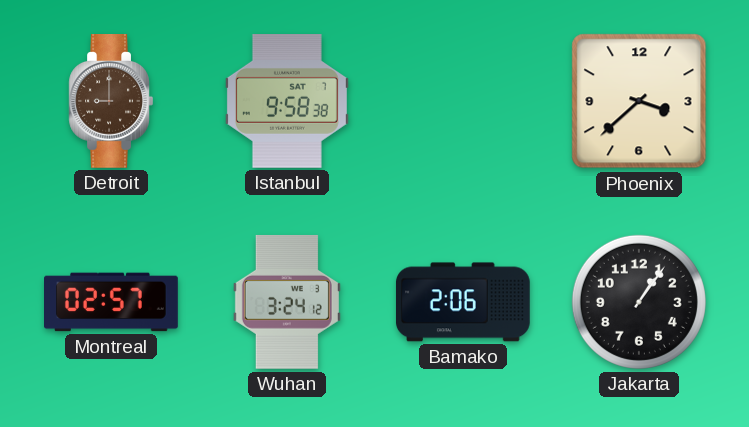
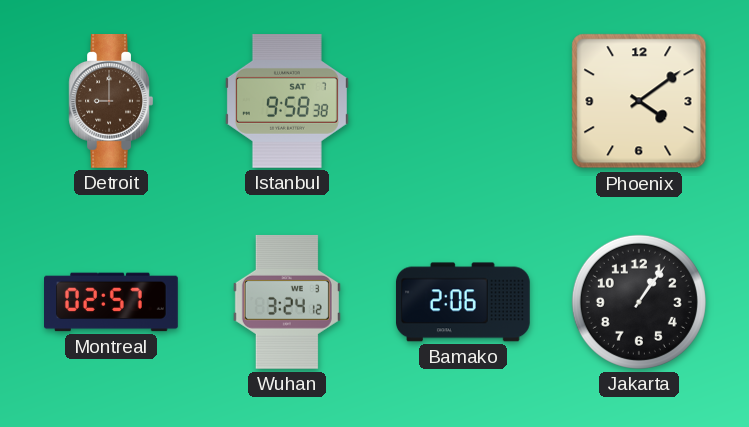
Phoenix: 3:38 -> 4:09
